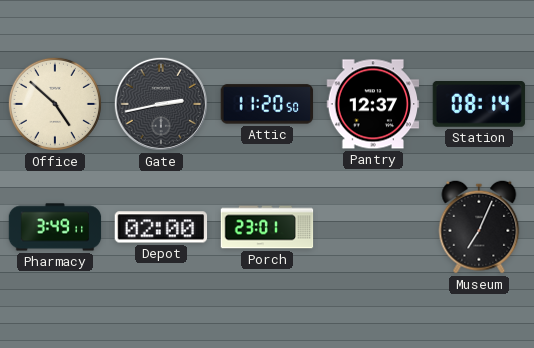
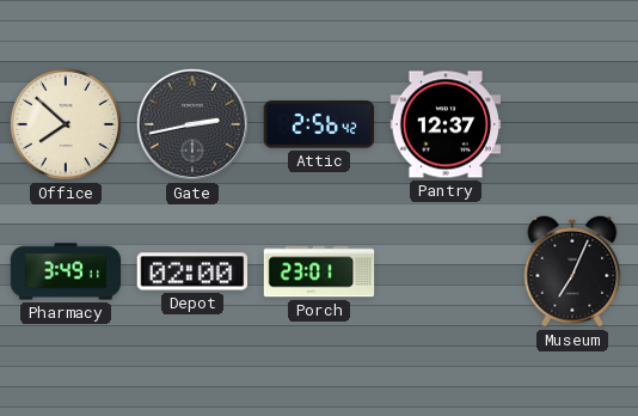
Office: 4:52 -> 7:52
Attic: 11:20 -> 2:56
Station: 08:14 -> none
